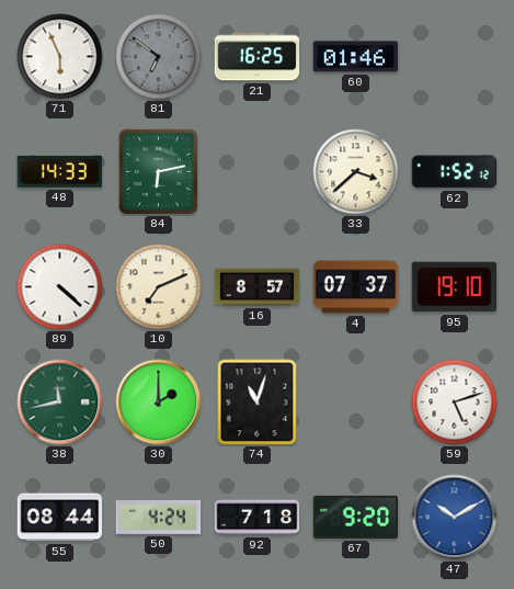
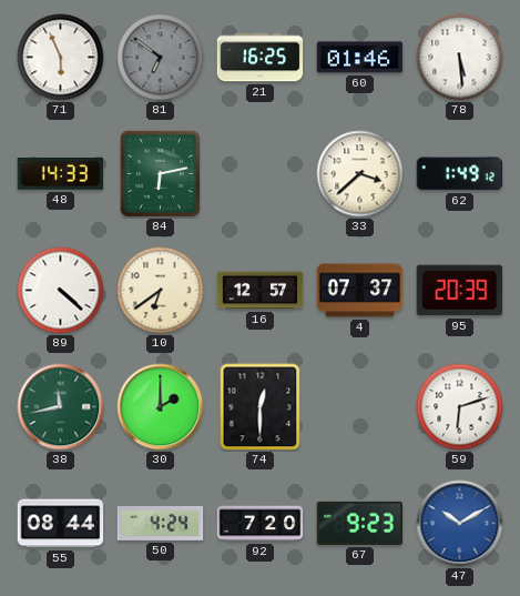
78: none -> 5:29
62: 1:52 -> 1:49
10: 7:11 -> 6:39
16: 8:57 -> 12:57
95: 19:10 -> 20:39
74: 11:03 -> 12:30
59: 5:12 -> 6:12
92: 7:18 -> 7:20
67: 9:20 -> 9:23
